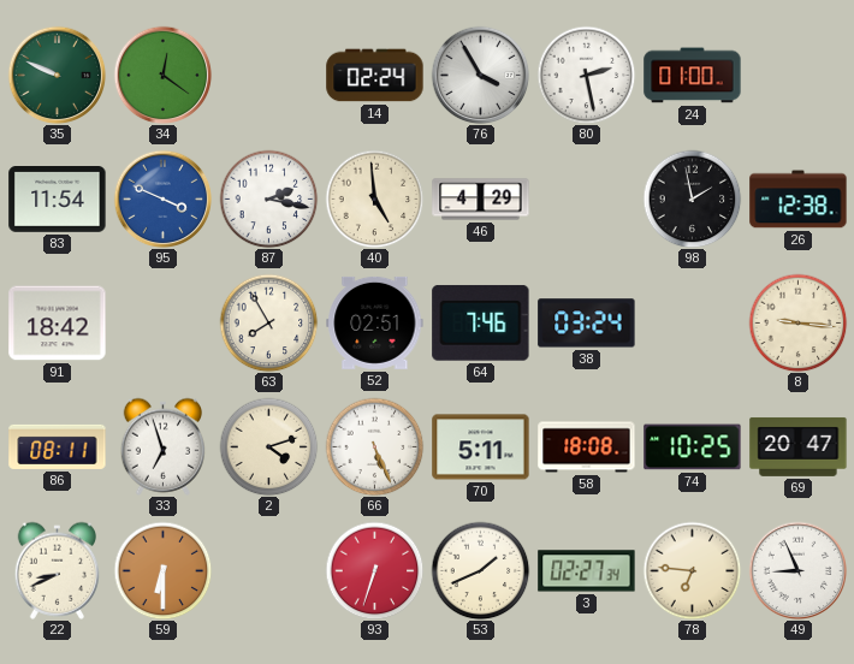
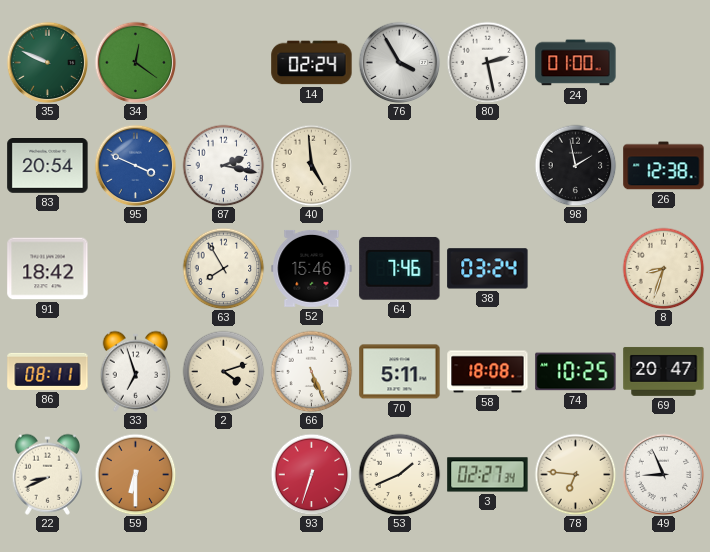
83: 11:54 -> 20:54
46: 4:29 -> none
52: 02:51 -> 15:46
8: 9:16 -> 8:33
